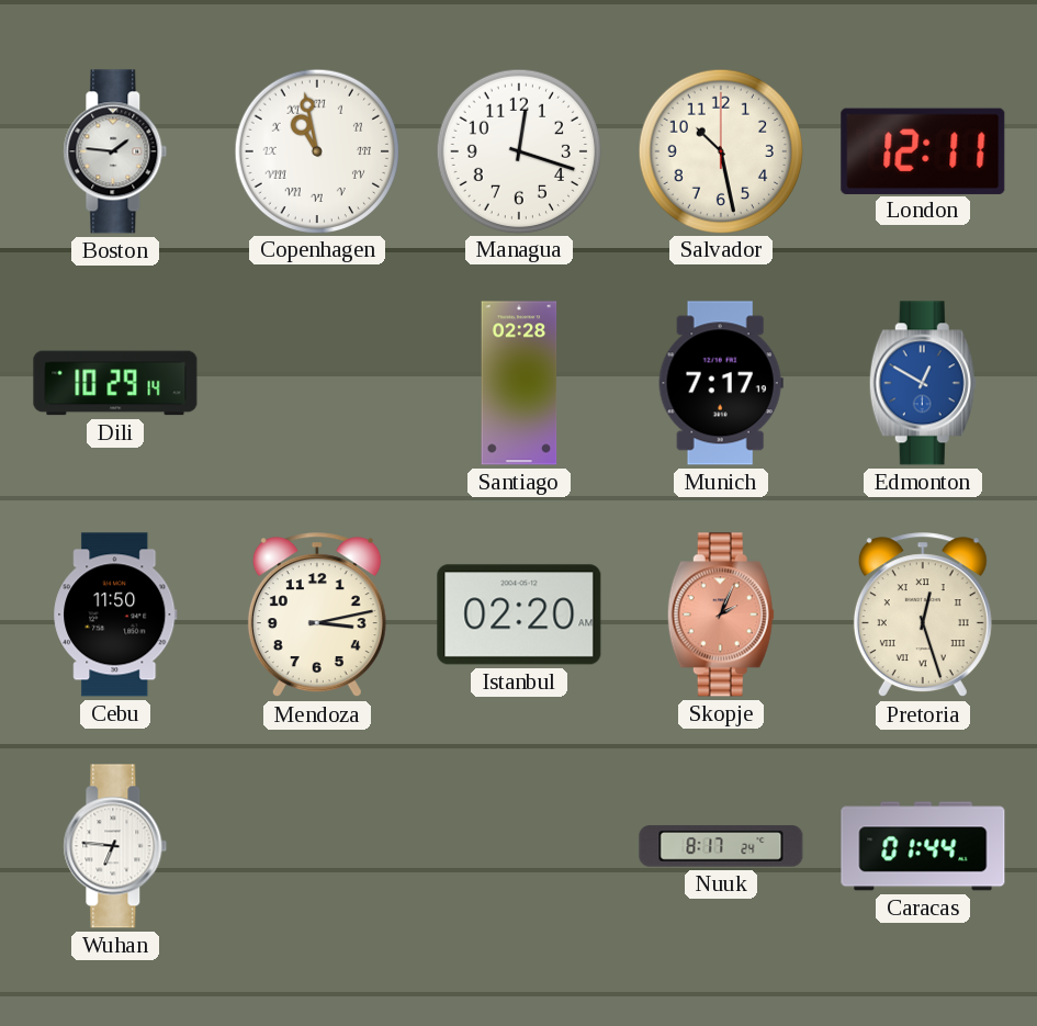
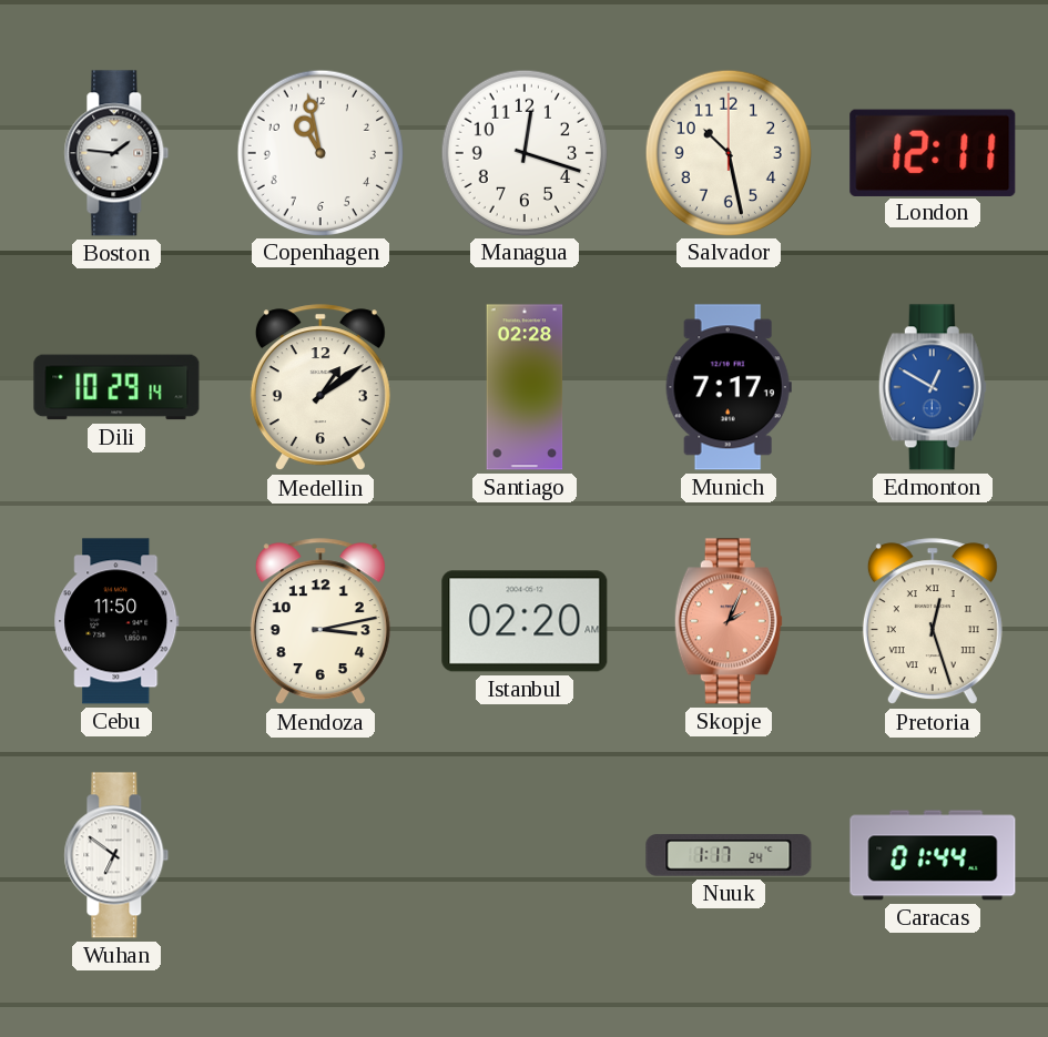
Copenhagen numerals: Roman -> Arabic
Medellin: none -> 1:09
Wuhan: 6:46 -> 6:51
Nuuk: 8:17 -> 1:17
